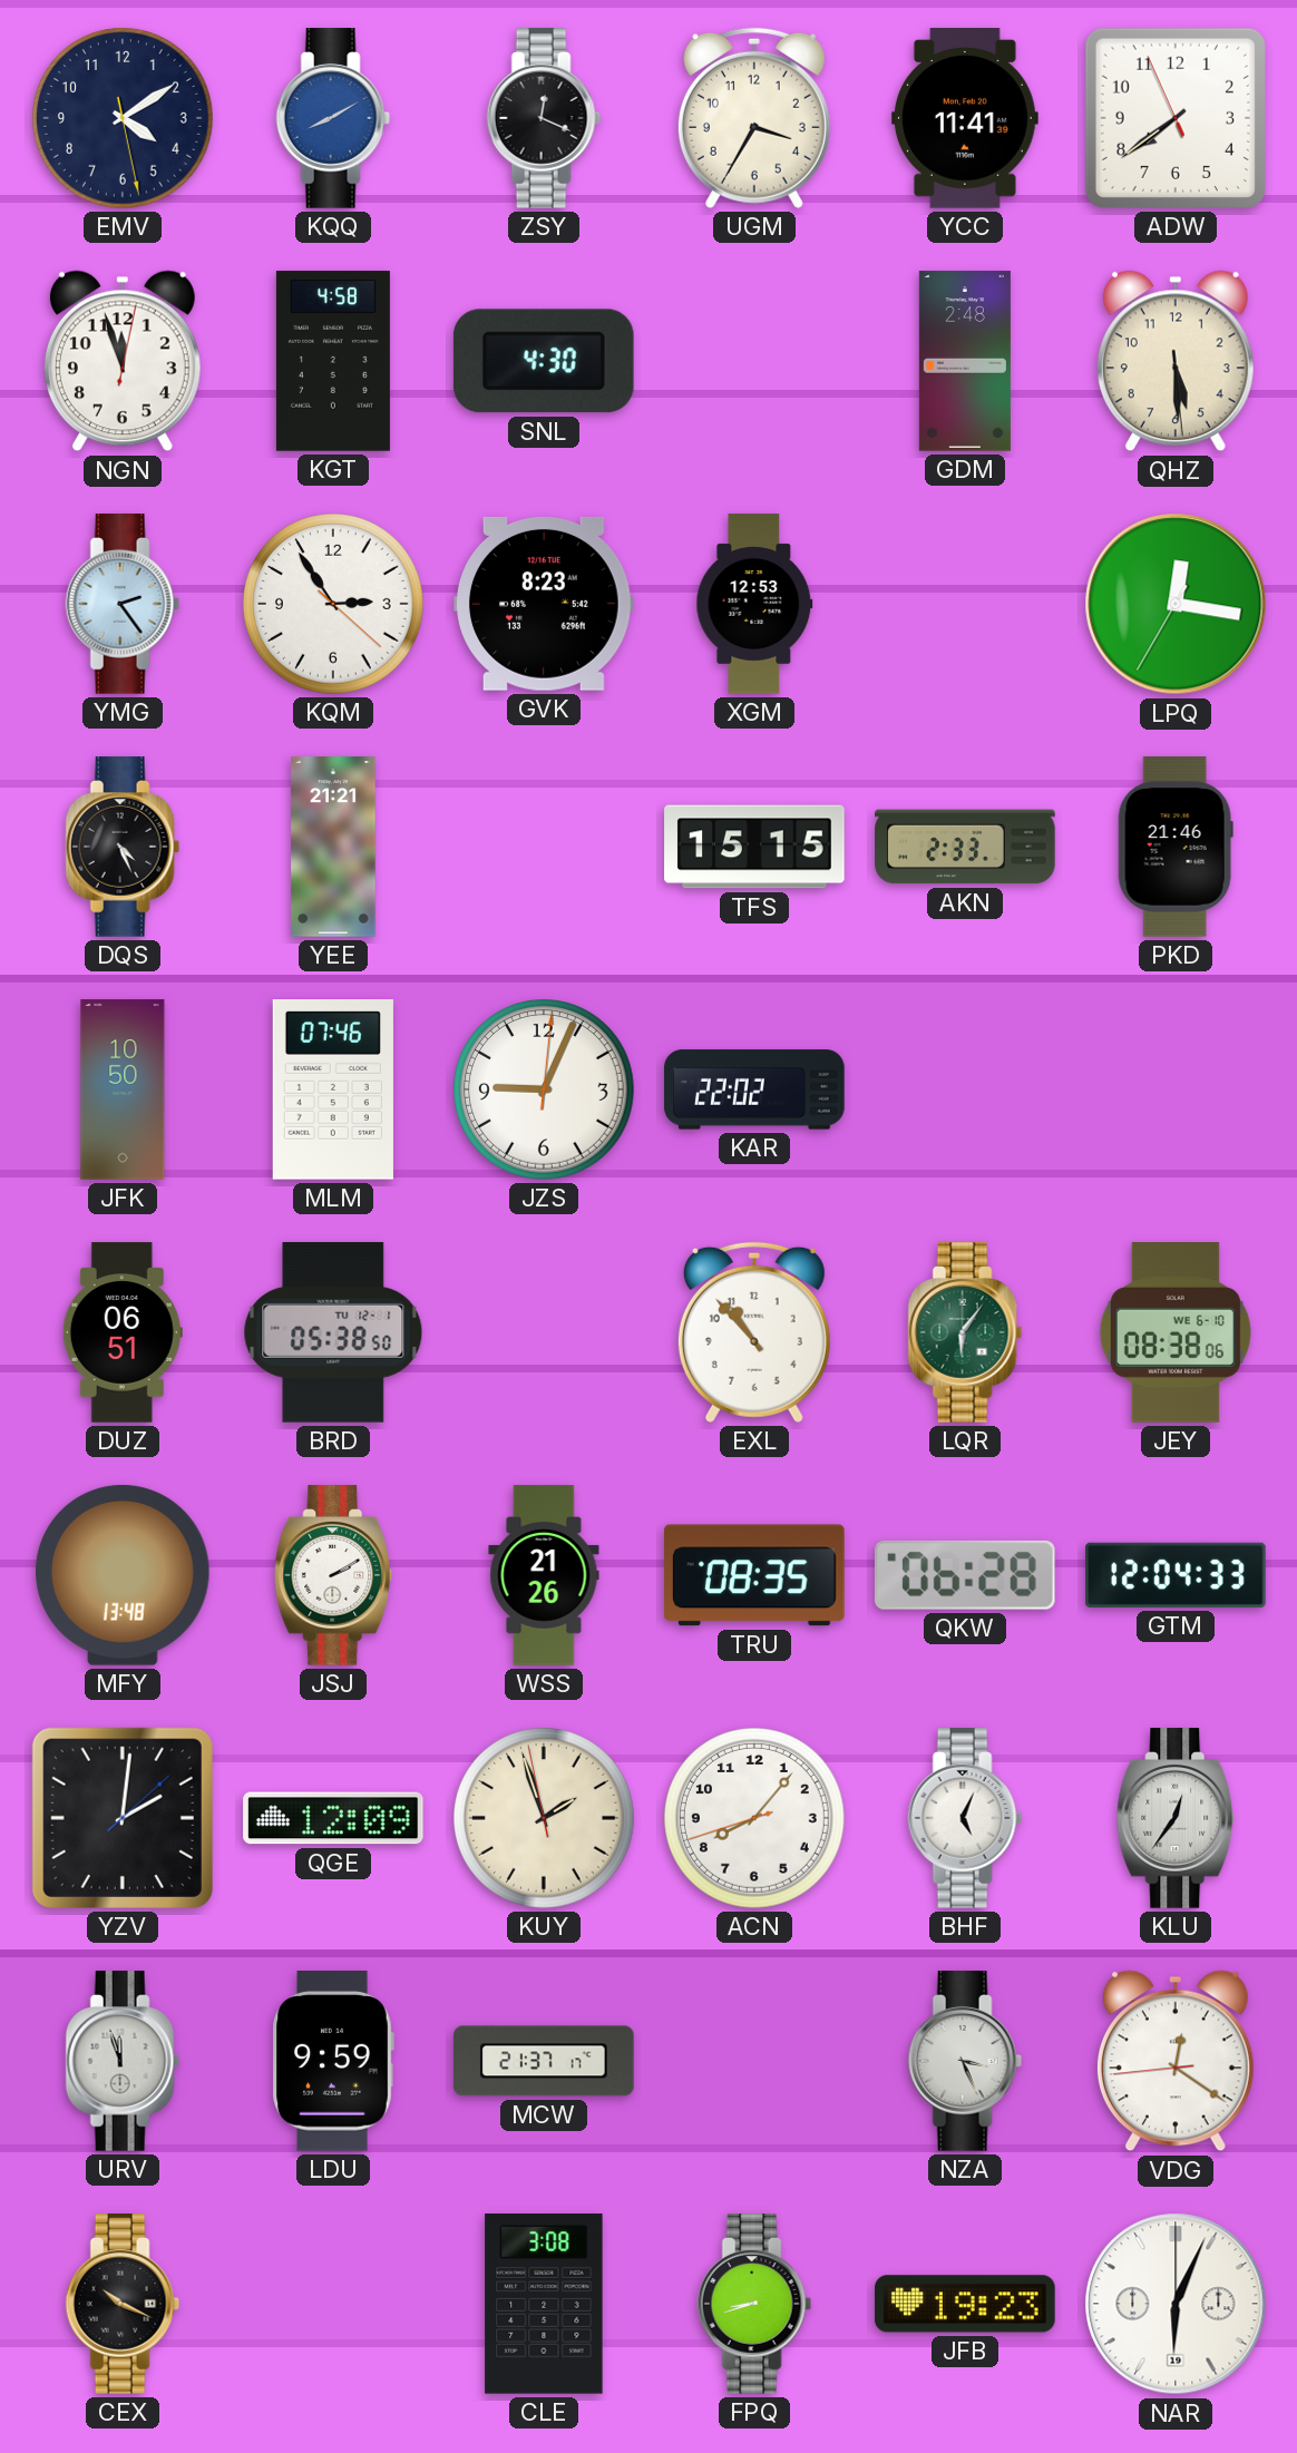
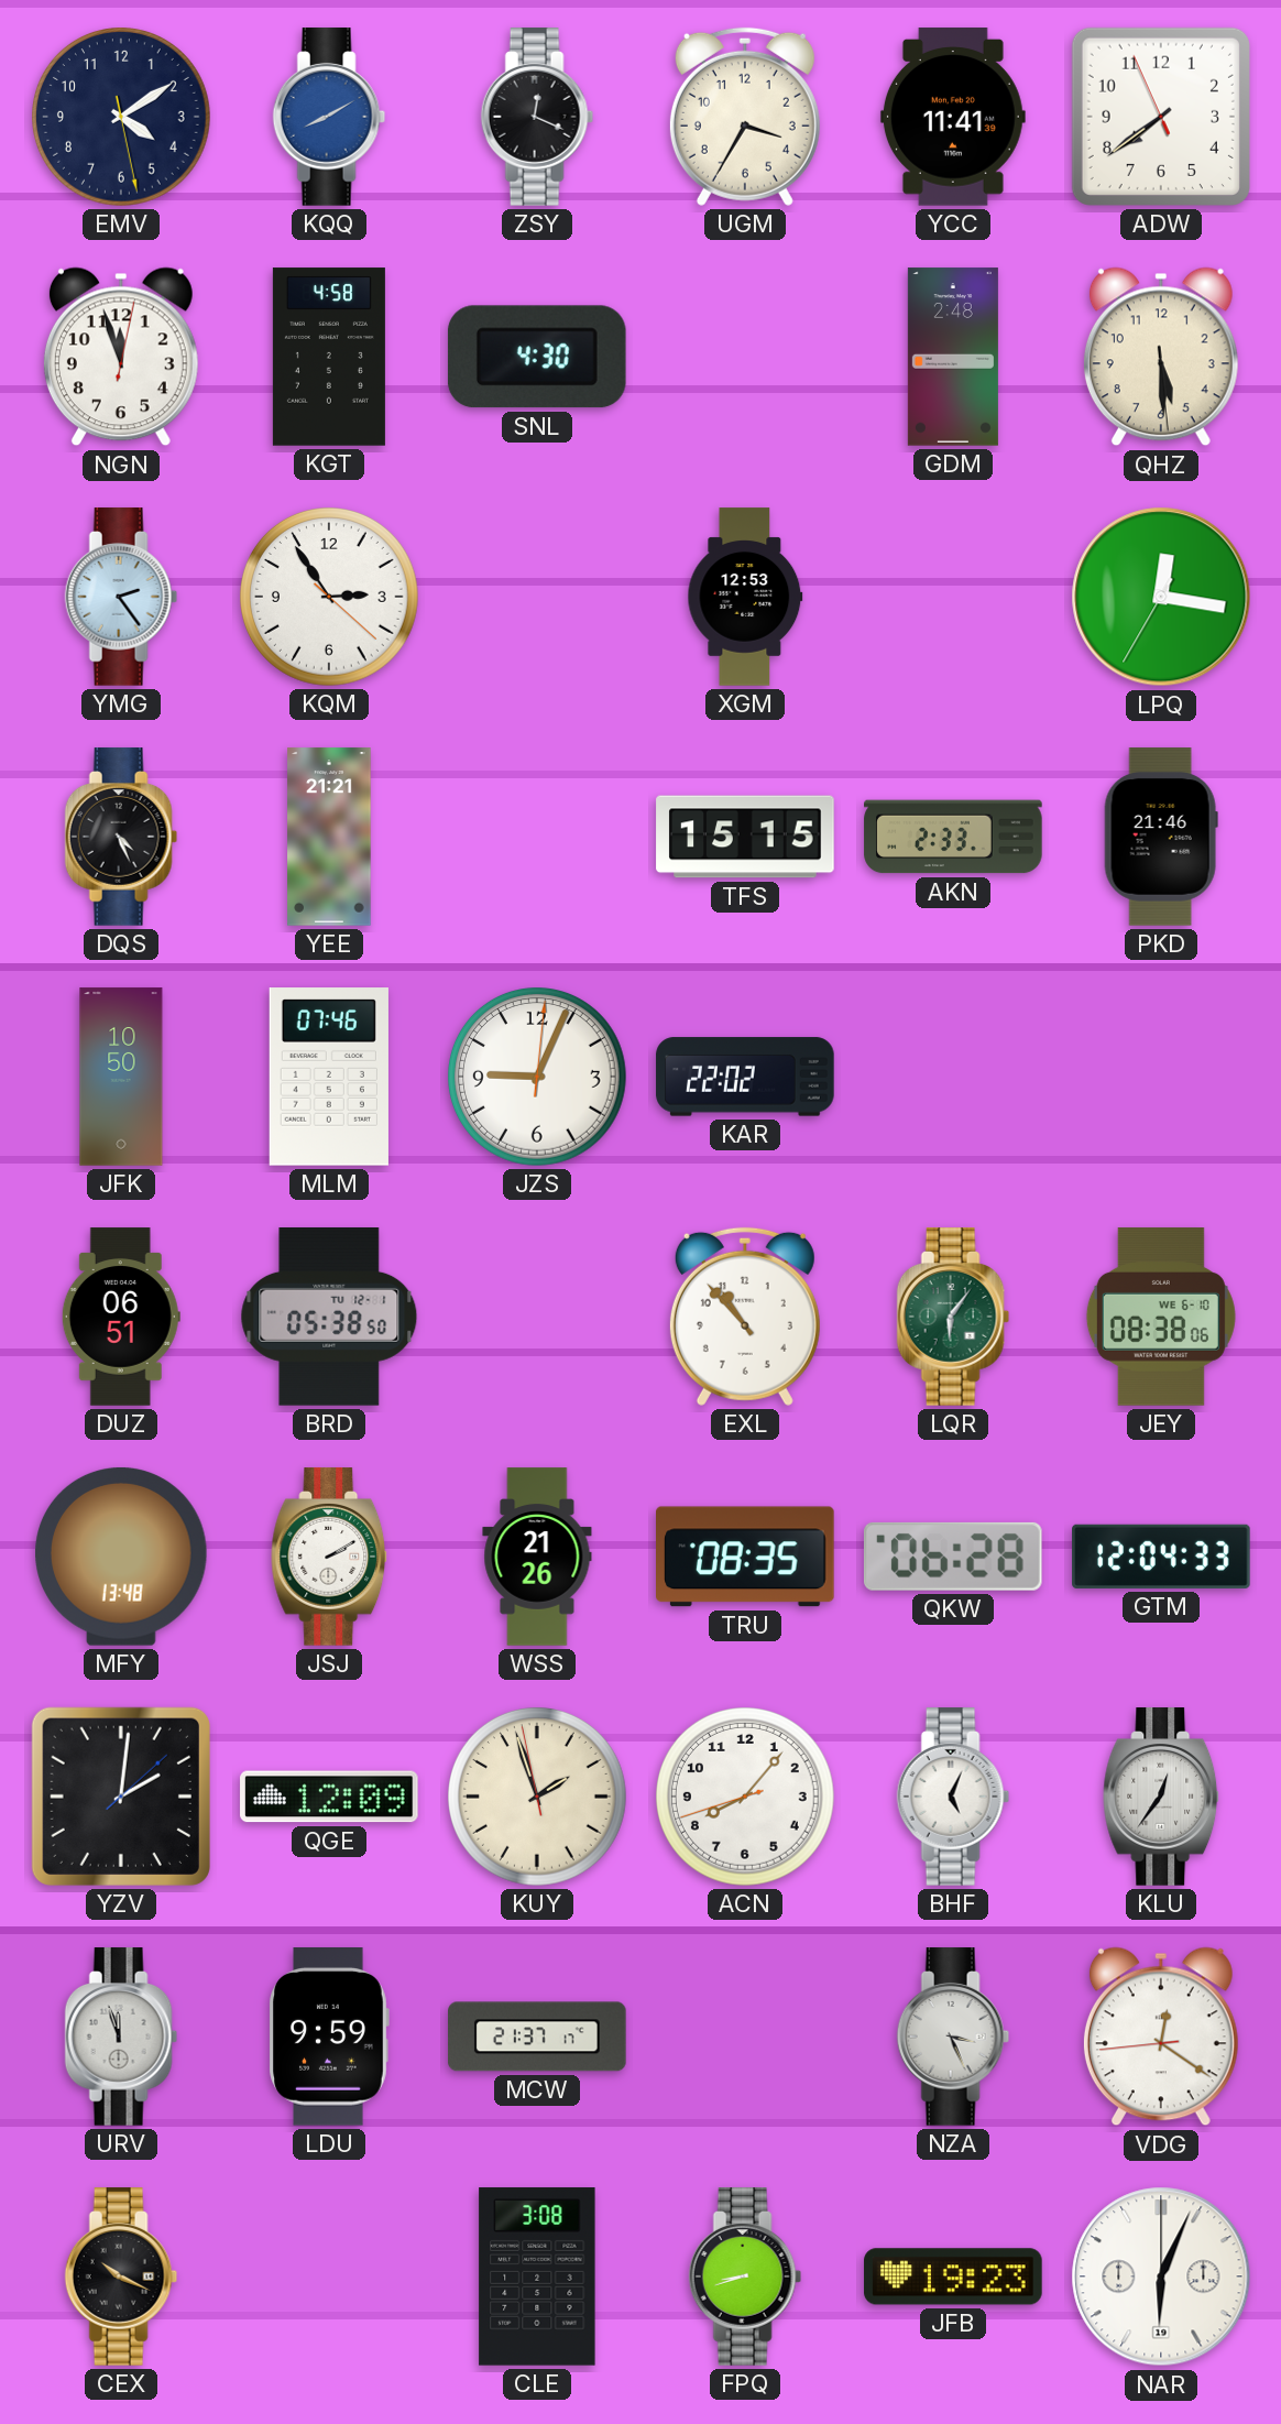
GVK: 8:23 -> none
